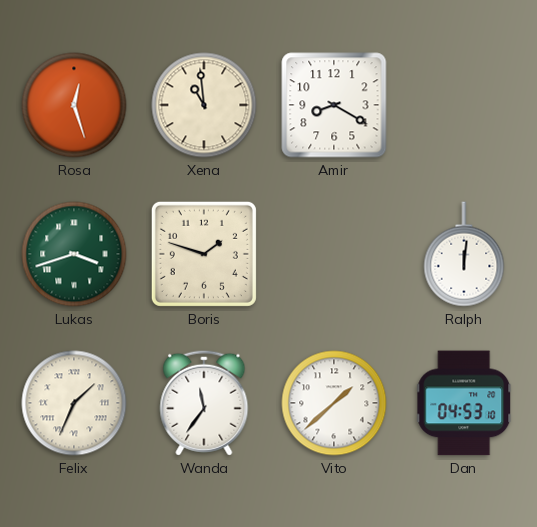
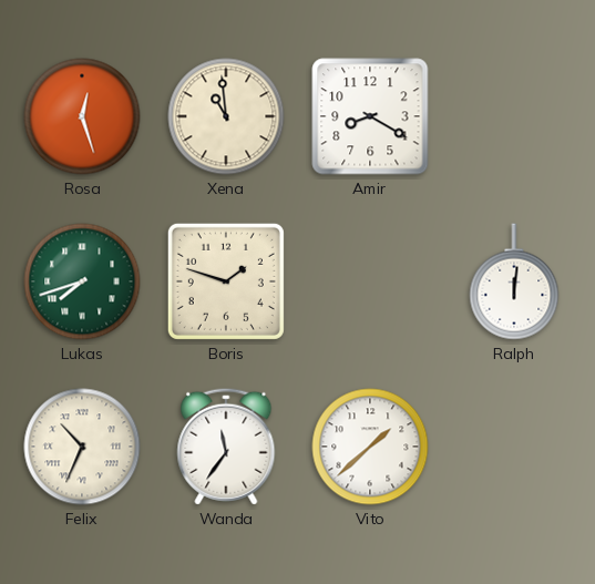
Lukas: 3:42 -> 7:42
Felix: 1:34 -> 10:34
Dan: 04:53 -> none
